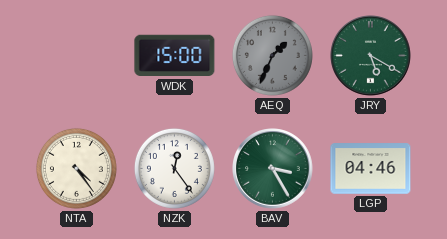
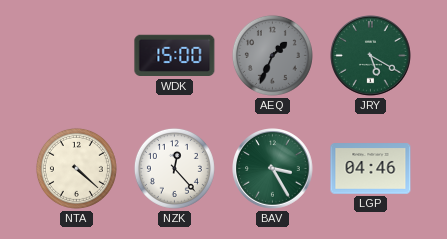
NTA: 4:24 -> 4:22
NZK: 12:24 -> 12:23
